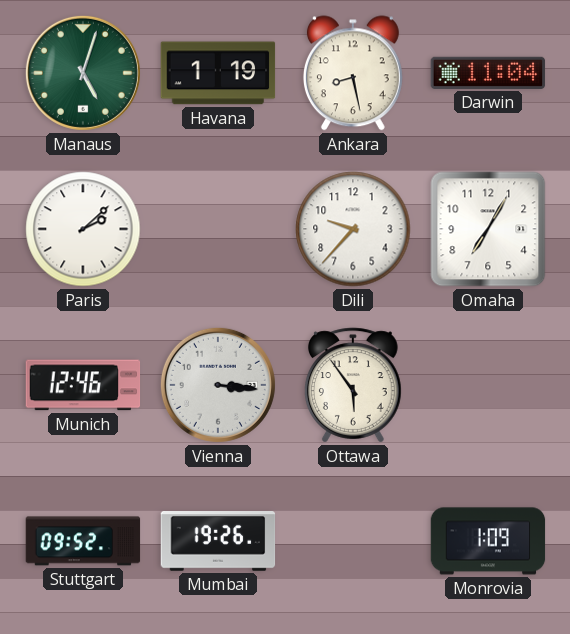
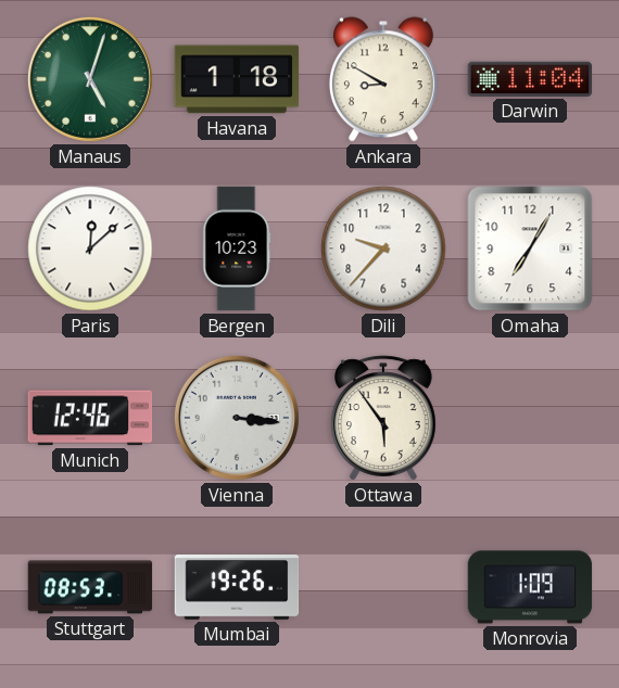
Havana: 1:19 -> 1:18
Ankara: 8:28 -> 8:50
Paris: 2:08 -> 12:08
Bergen: none -> 10:23
Stuttgart: 09:52 -> 08:53
